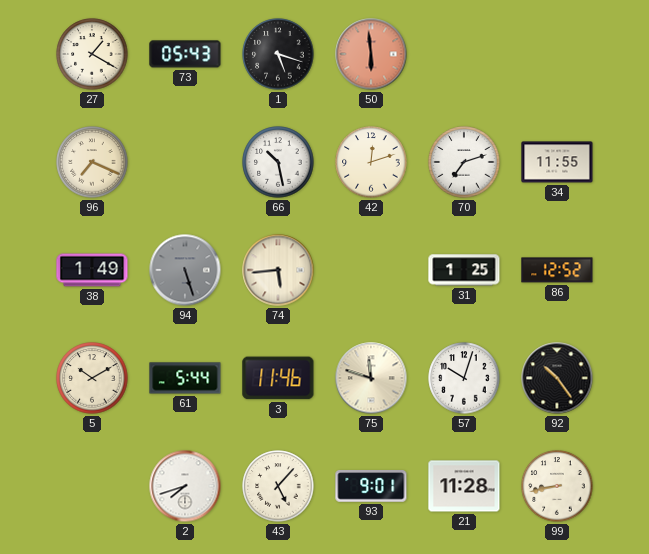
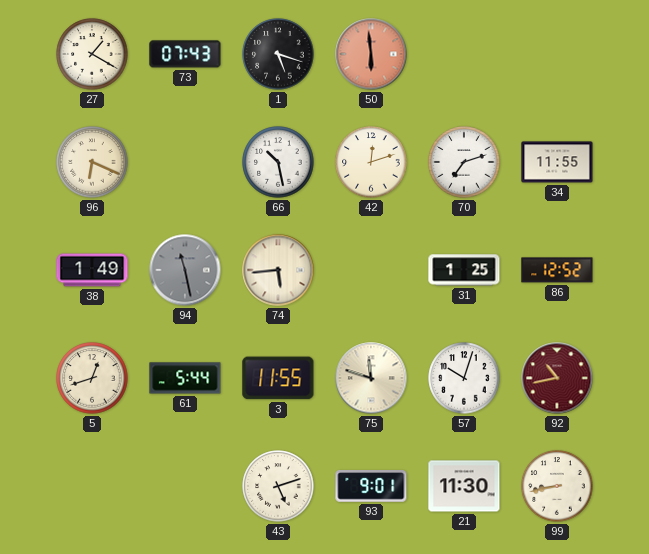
73: 05:43 -> 07:43
96: 7:19 -> 6:19
94: 5:27 -> 11:28
5: 10:10 -> 12:42
3: 11:46 -> 11:55
92: 10:24 -> 10:43
92 dial: black -> burgundy
2: 7:42 -> none
43: 5:07 -> 5:12
21: 11:28 -> 11:30
